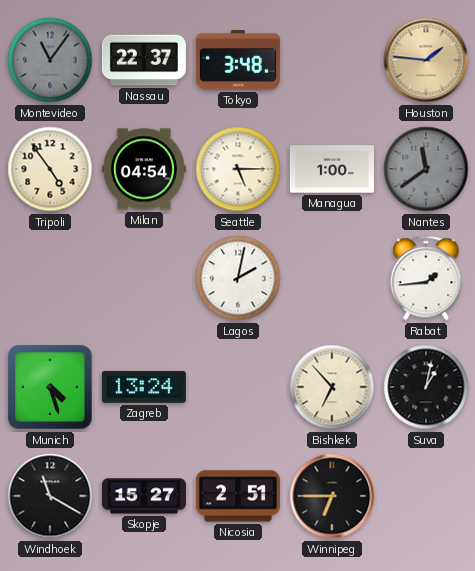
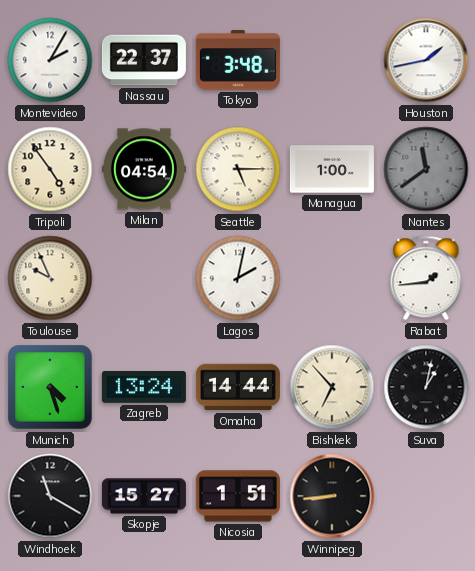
Montevideo: 11:06 -> 2:05
Montevideo dial: grey -> white
Houston: 1:46 -> 1:43
Houston dial: champagne -> white
Toulouse: none -> 9:56
Omaha: none -> 14:44
Nicosia: 2:51 -> 1:51
Winnipeg: 6:45 -> 8:44
